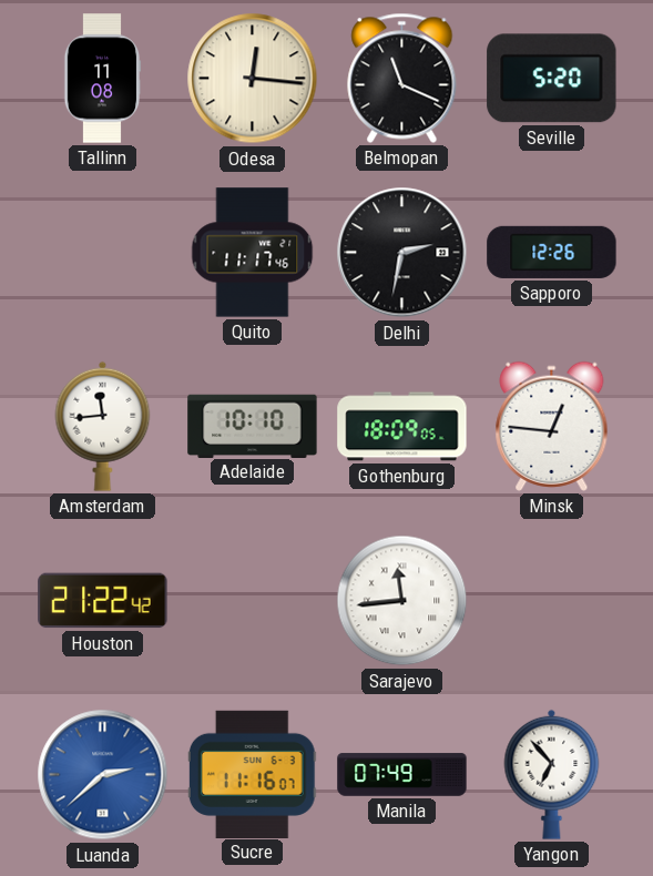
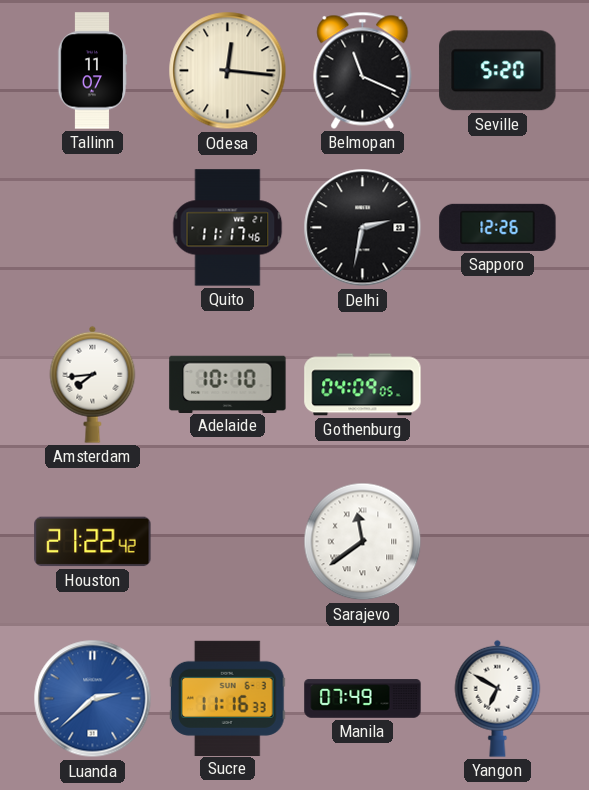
Tallinn: 11:08 -> 11:07
Amsterdam: 11:44 -> 7:44
Gothenburg: 18:09 -> 04:09
Minsk: 12:46 -> none
Sarajevo: 11:44 -> 11:39
Sucre: 11:16:07 -> 11:16:33
Yangon: 6:53 -> 6:50
